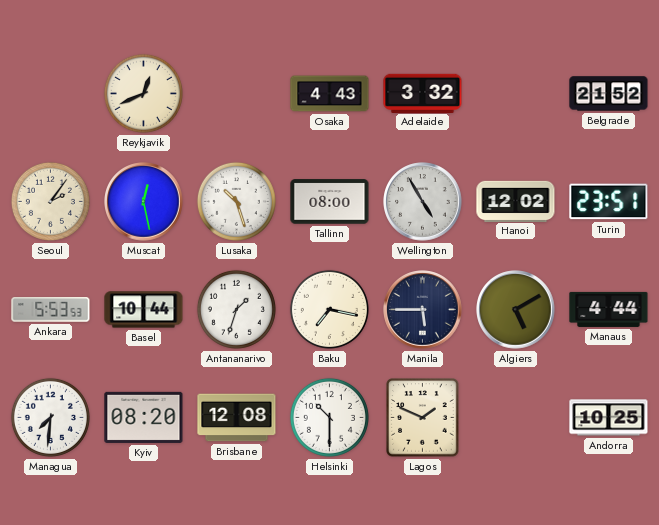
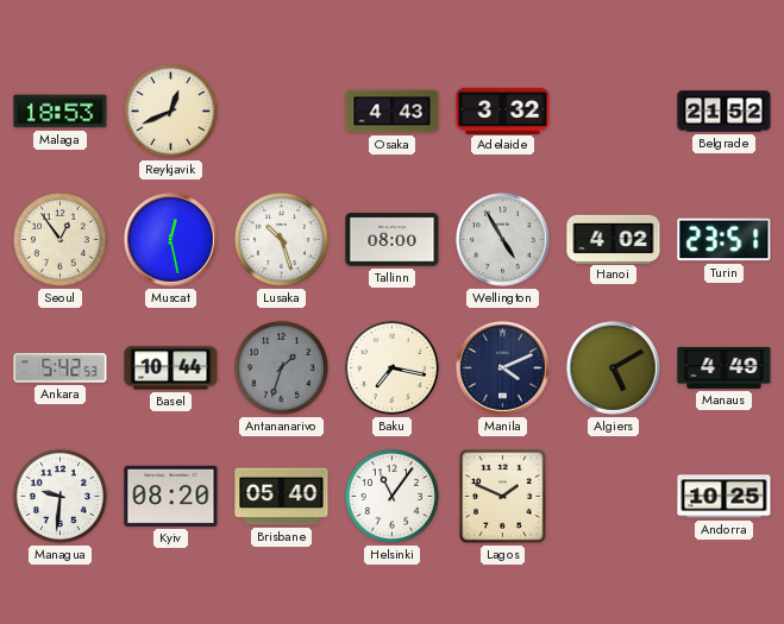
Malaga: none -> 18:53
Seoul: 2:06 -> 12:54
Hanoi: 12:02 -> 4:02
Ankara: 5:53 -> 5:42
Antananarivo dial: white -> grey
Manila: 5:45 -> 4:11
Manaus: 4:44 -> 4:49
Managua: 7:31 -> 9:31
Brisbane: 12:08 -> 05:40
Helsinki: 10:30 -> 11:06
